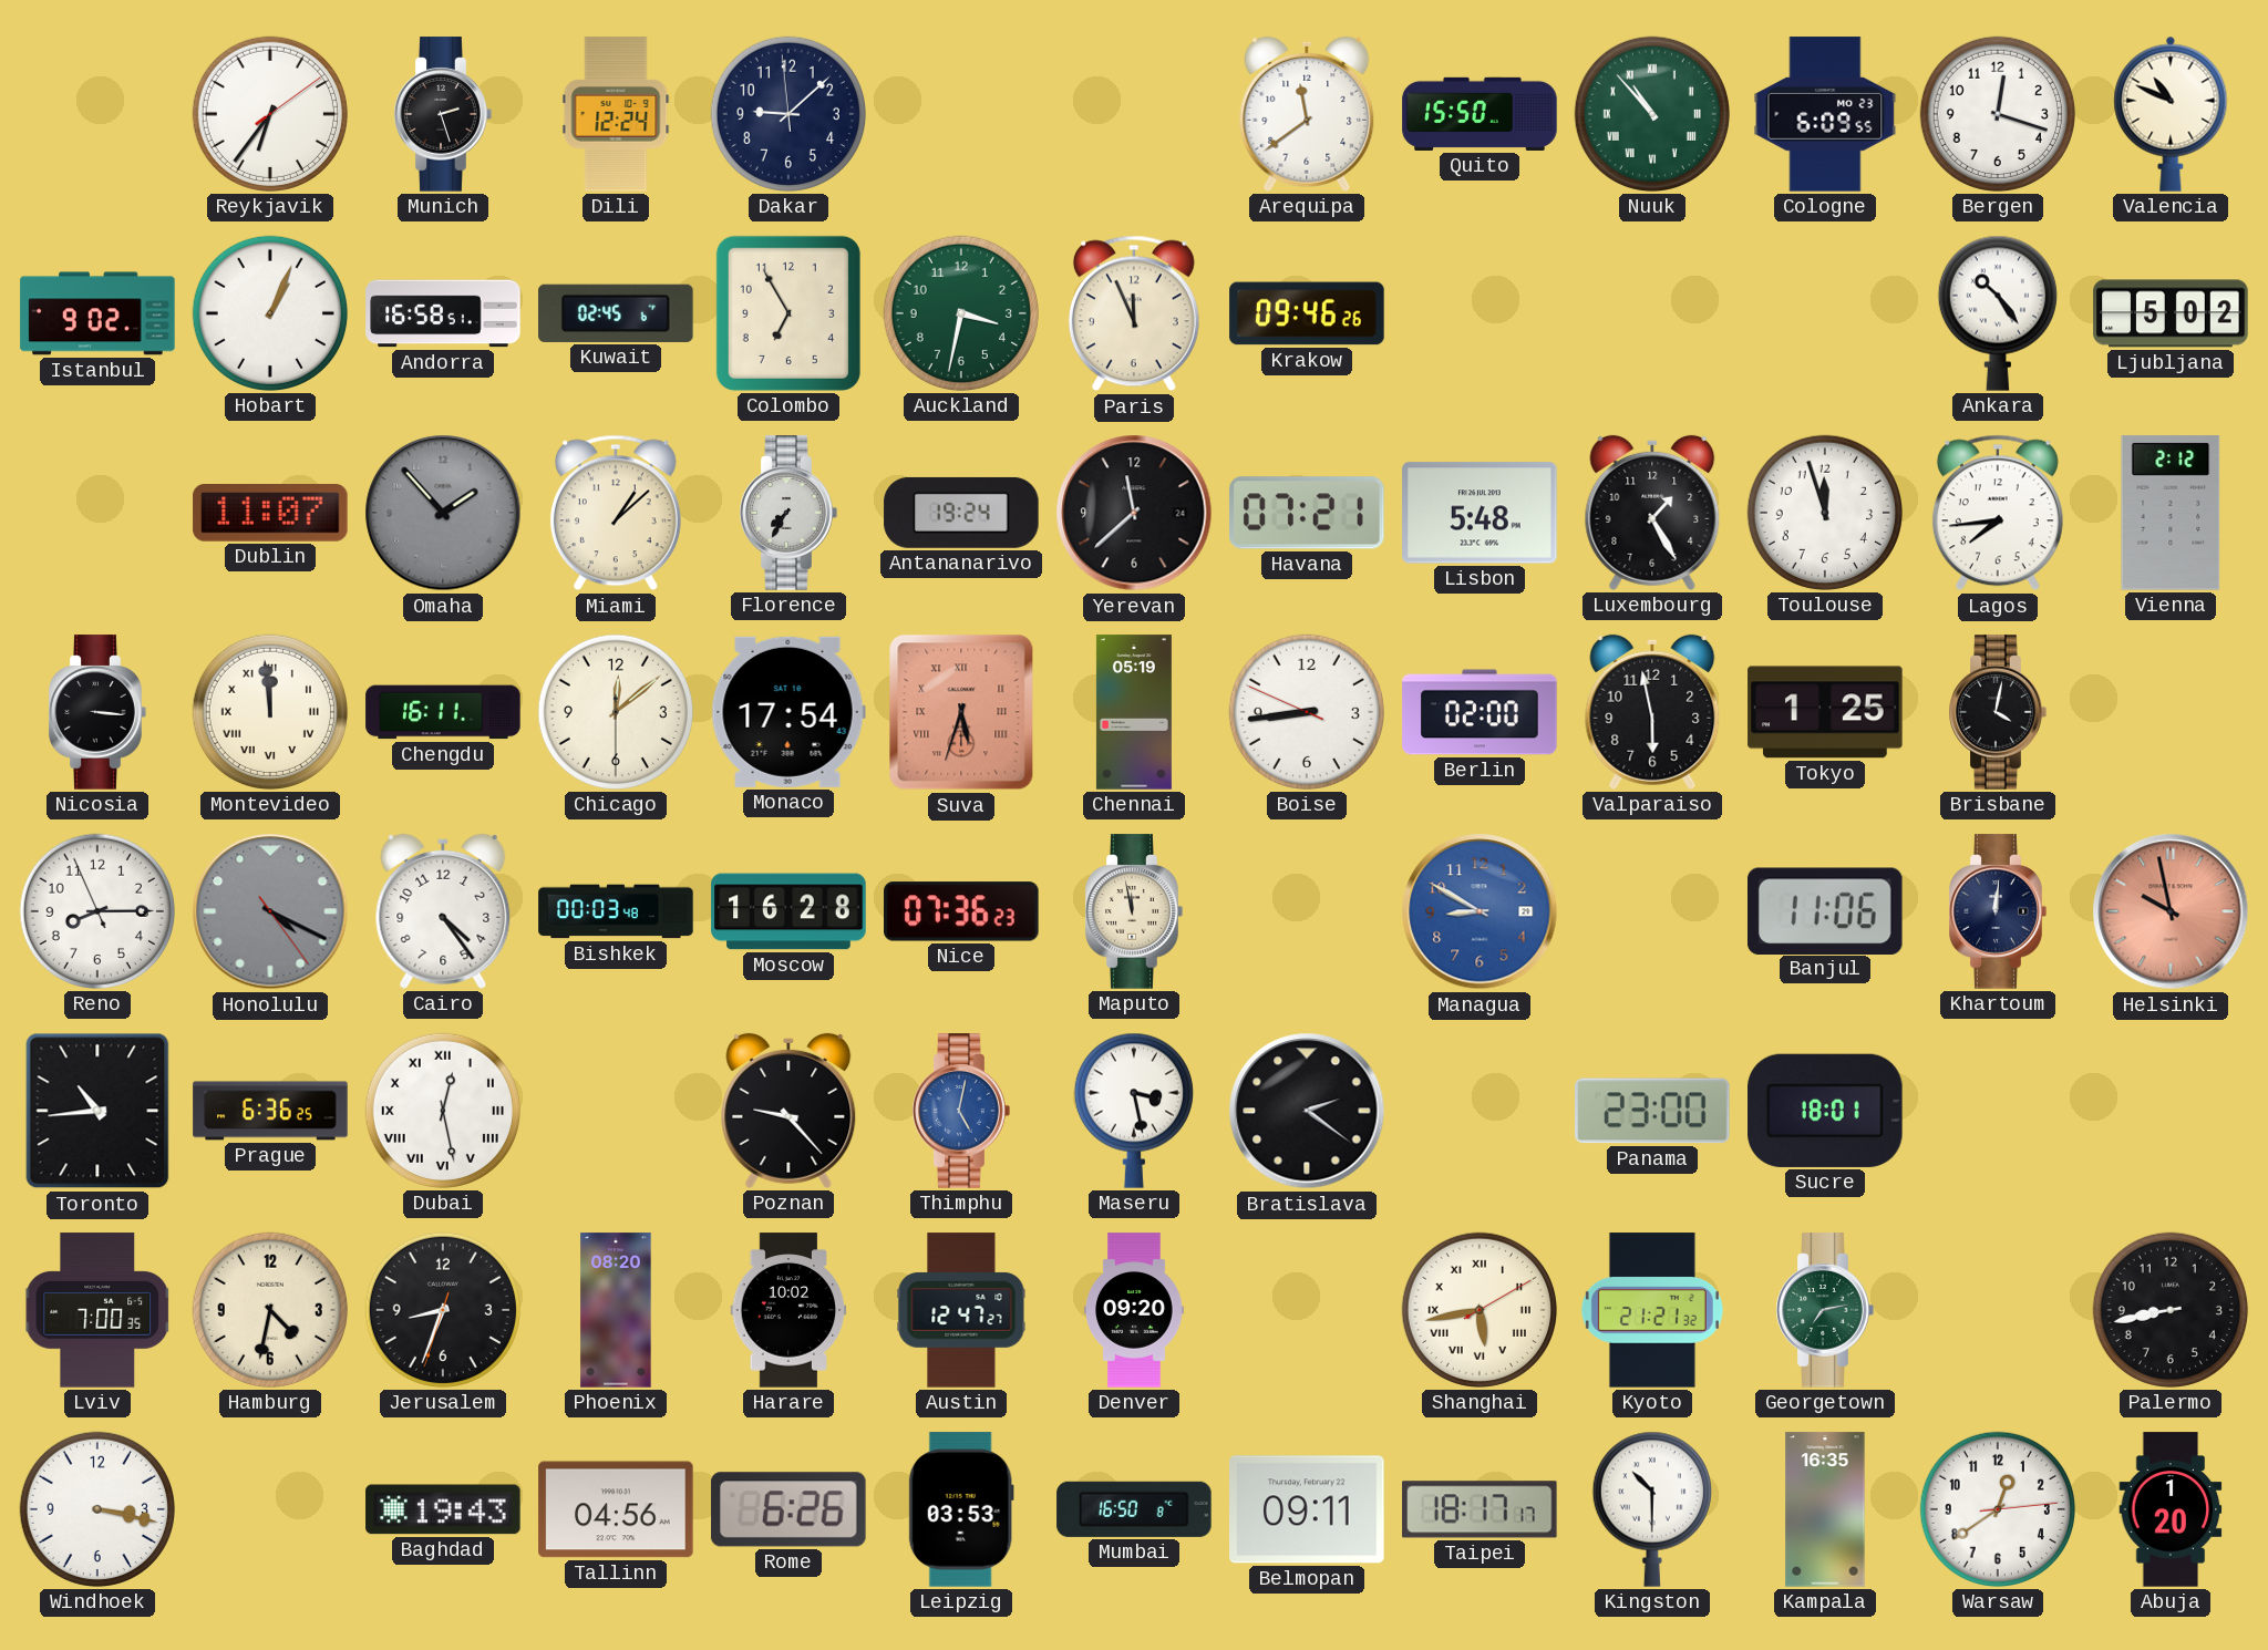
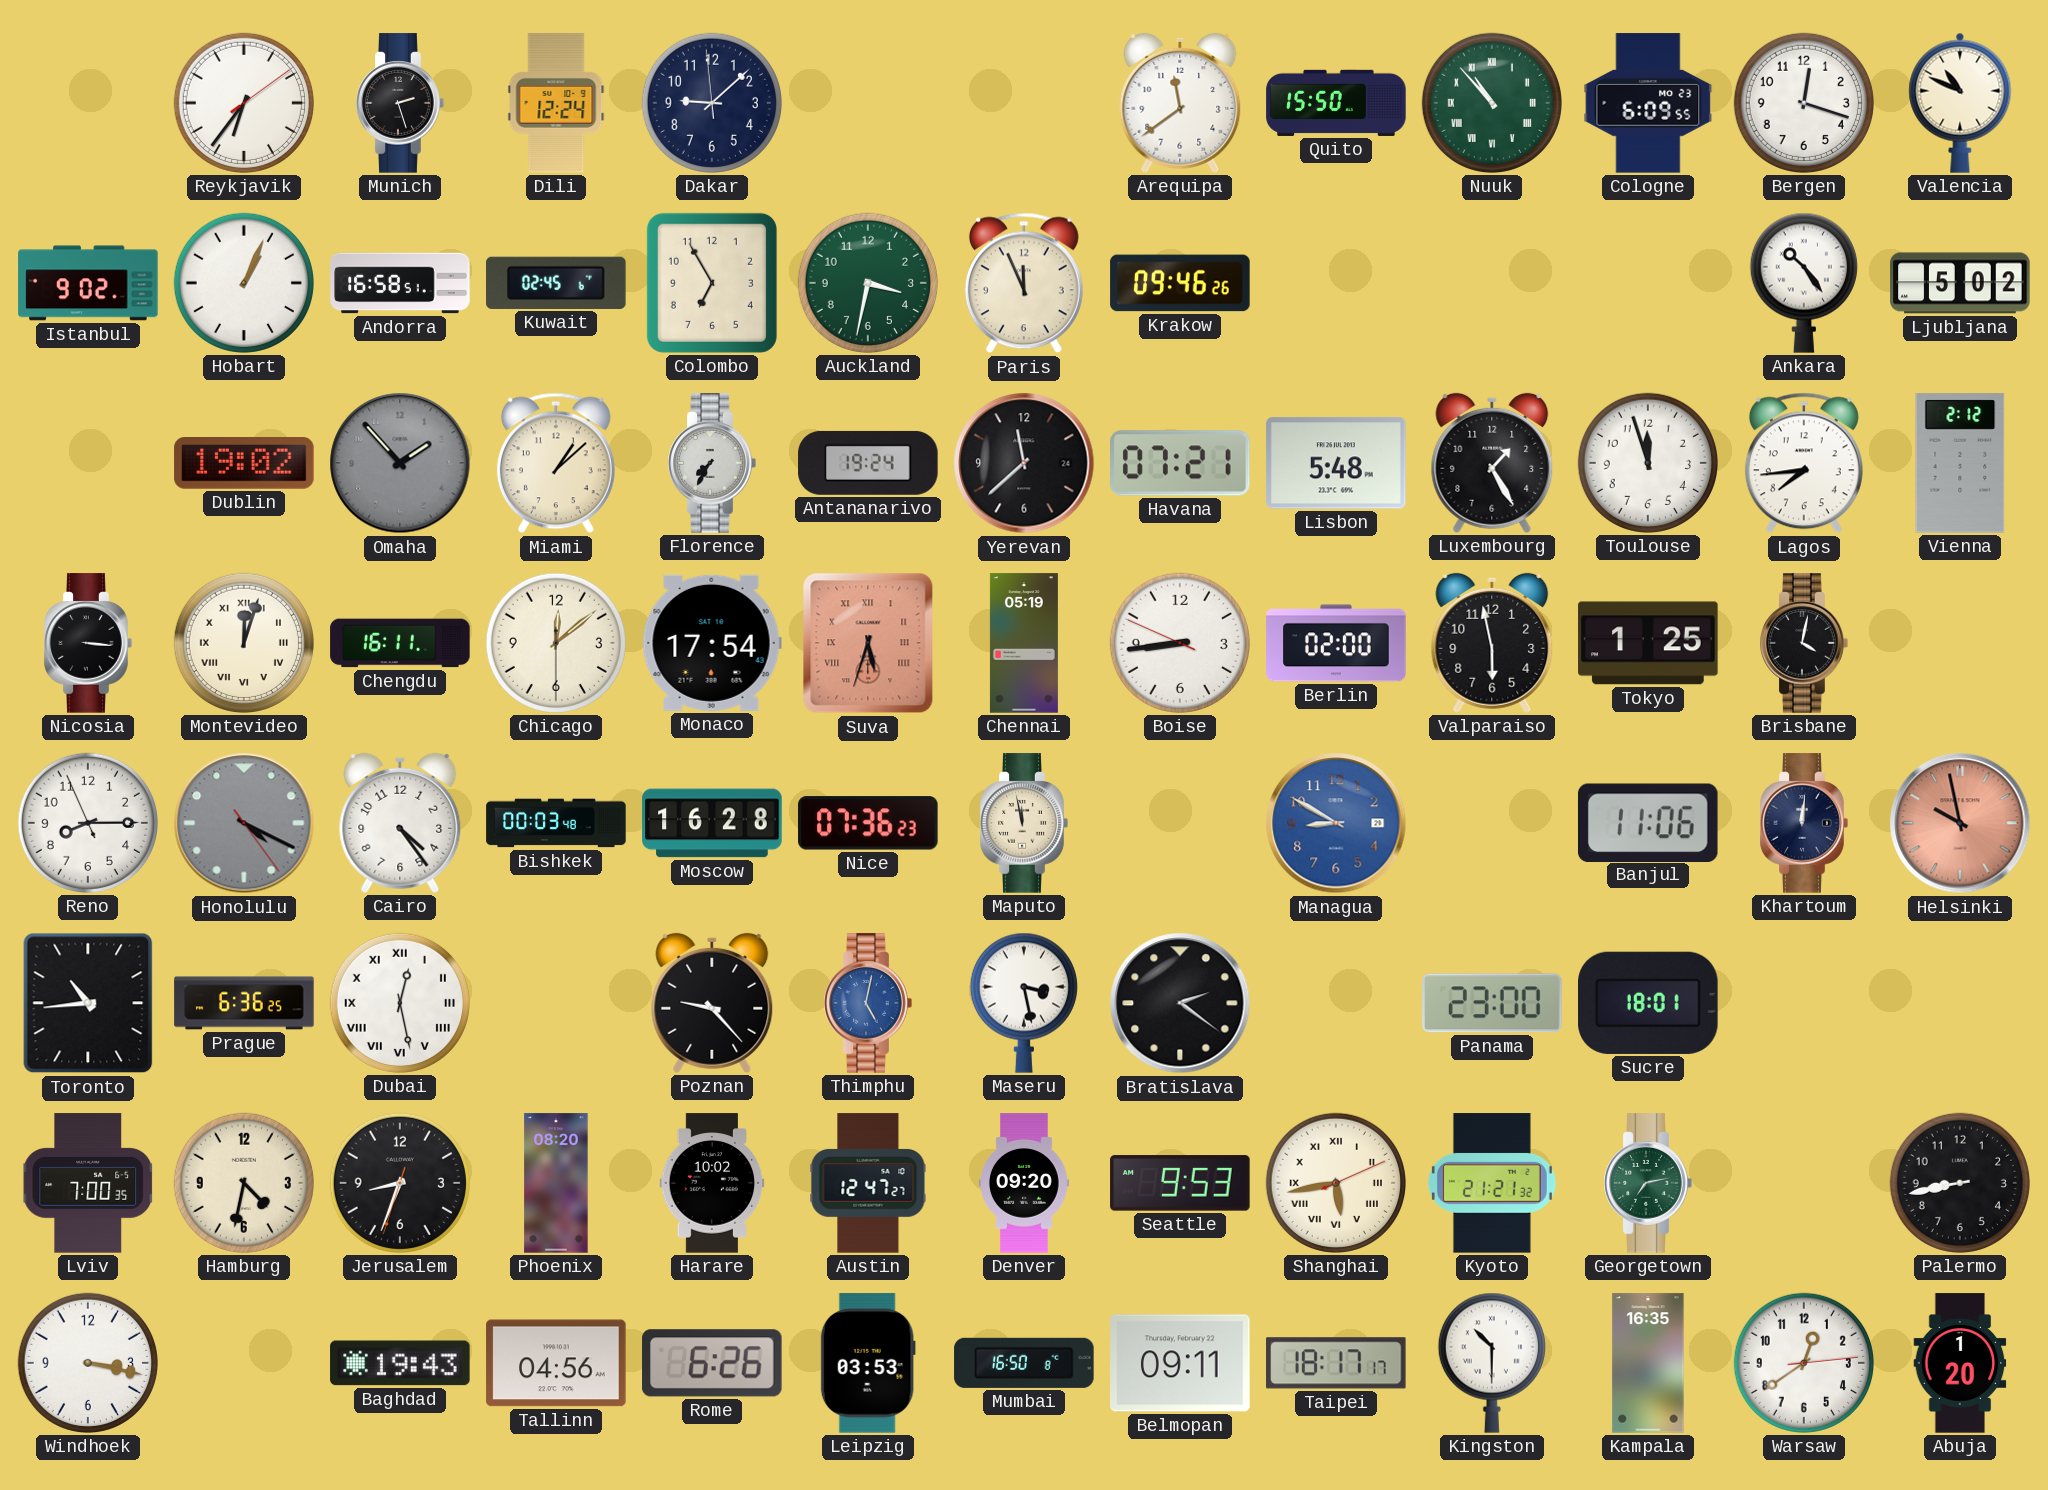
Dublin: 11:07 -> 19:02
Montevideo: 11:59 -> 12:03
Seattle: none -> 9:53
Shanghai: 5:43:10 -> 5:43:11
